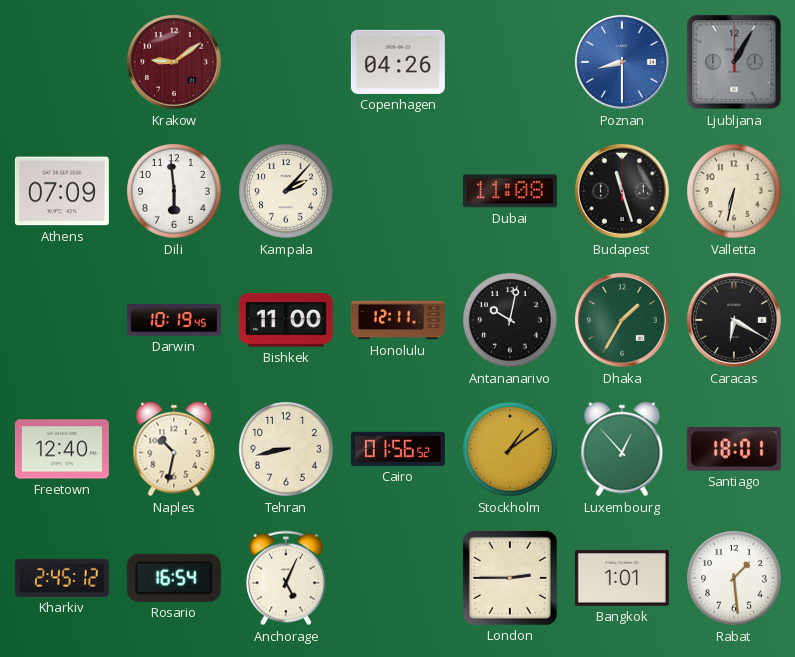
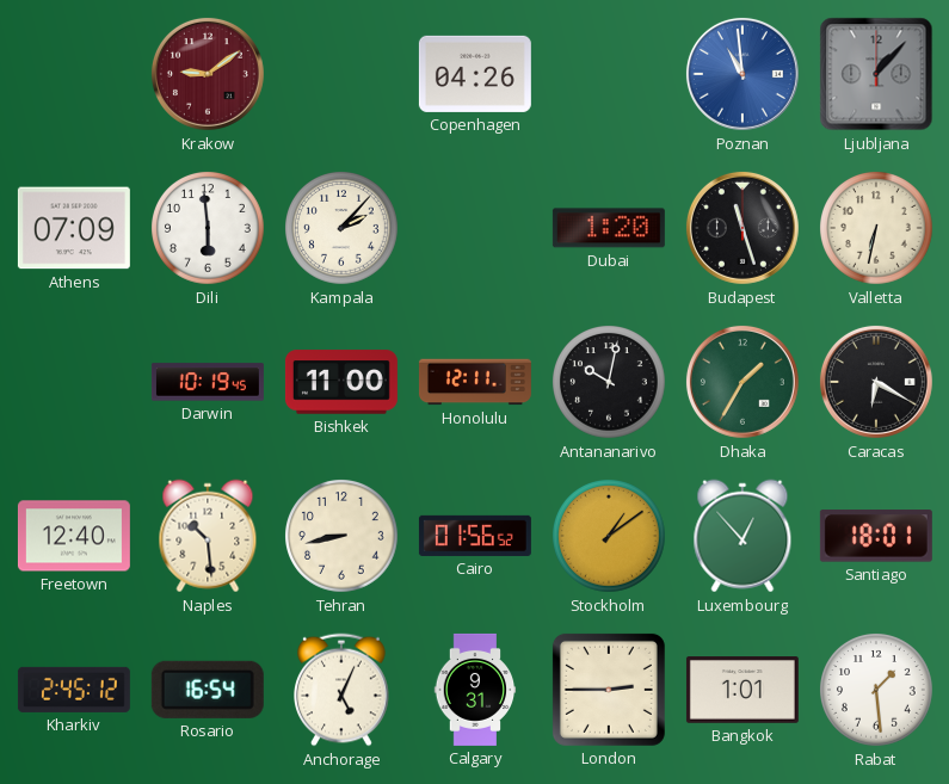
Poznan: 8:30 -> 10:59
Ljubljana: 1:05 -> 1:07
Dubai: 11:08 -> 1:20
Naples: 10:32 -> 10:29
Calgary: none -> 9:31
